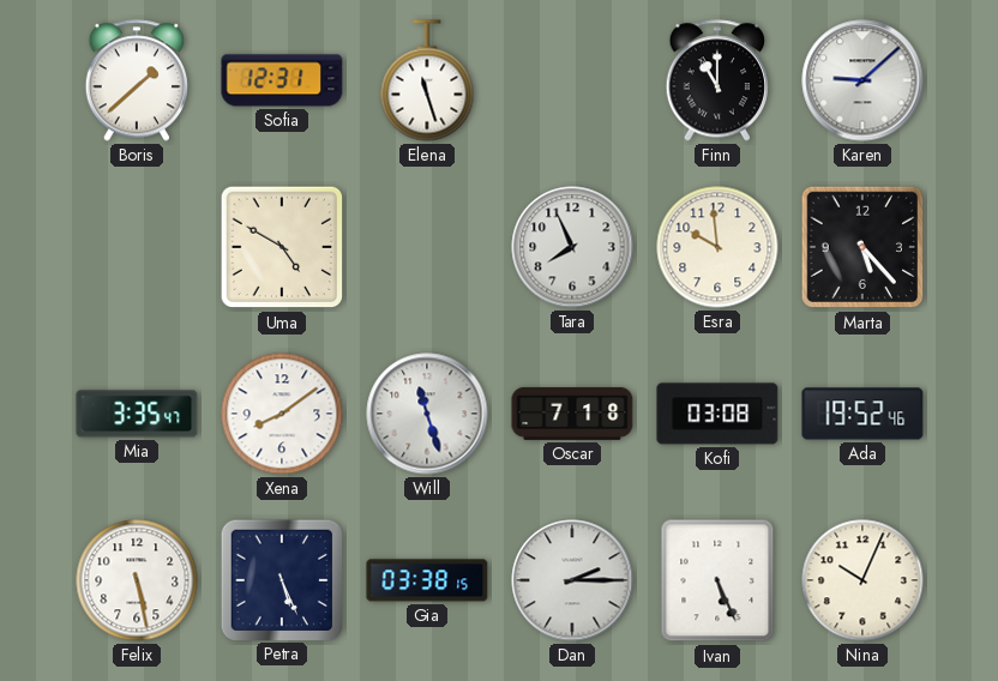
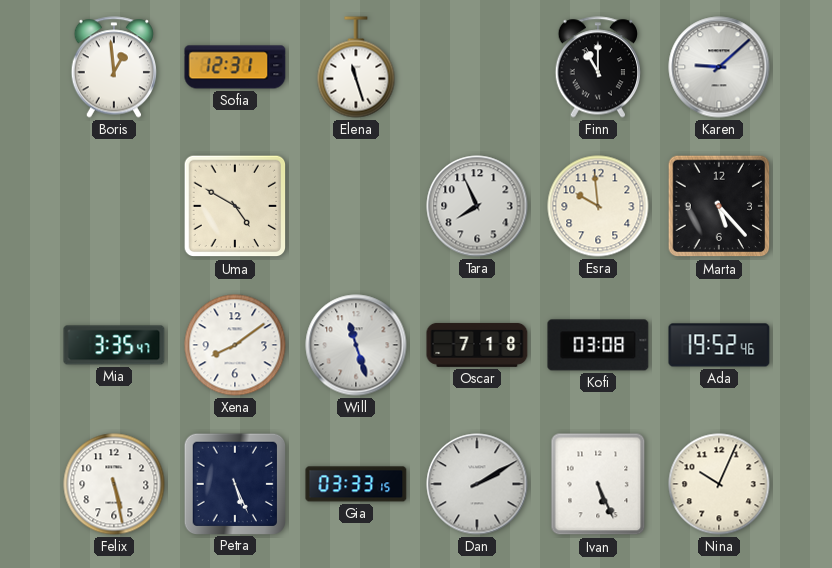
Boris: 1:38 -> 12:59
Gia: 03:38 -> 03:33
Dan: 2:15 -> 2:10
